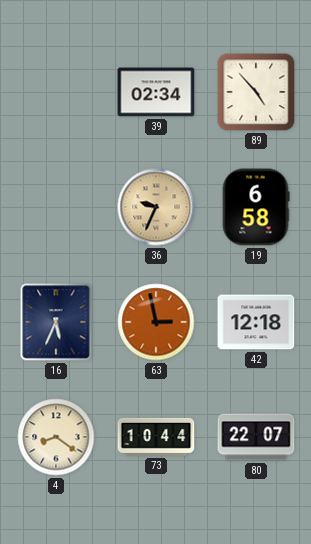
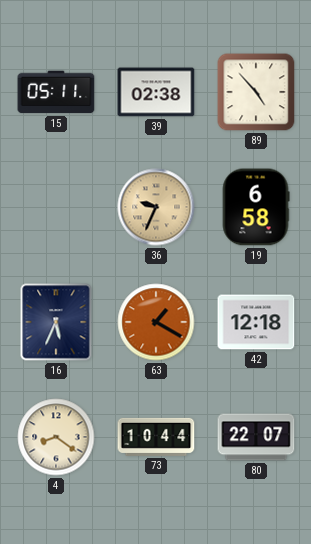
15: none -> 05:11
39: 02:34 -> 02:38
63: 2:58 -> 1:20
